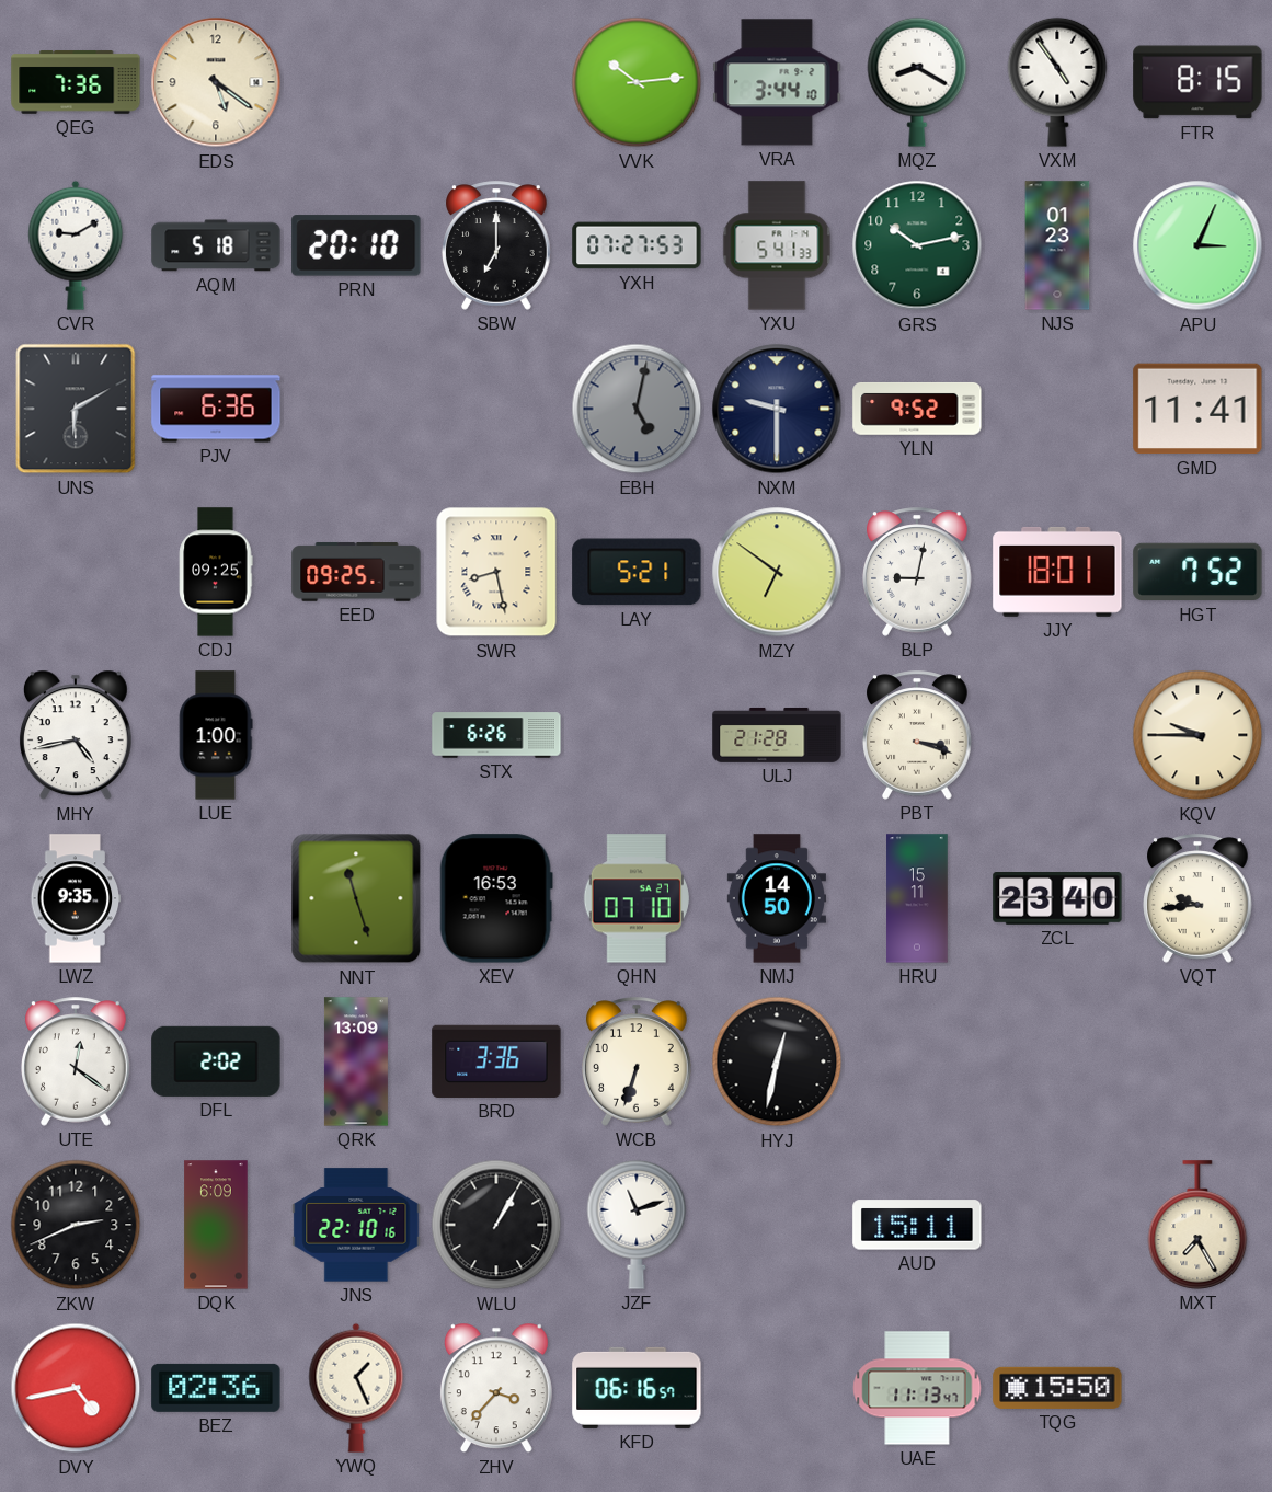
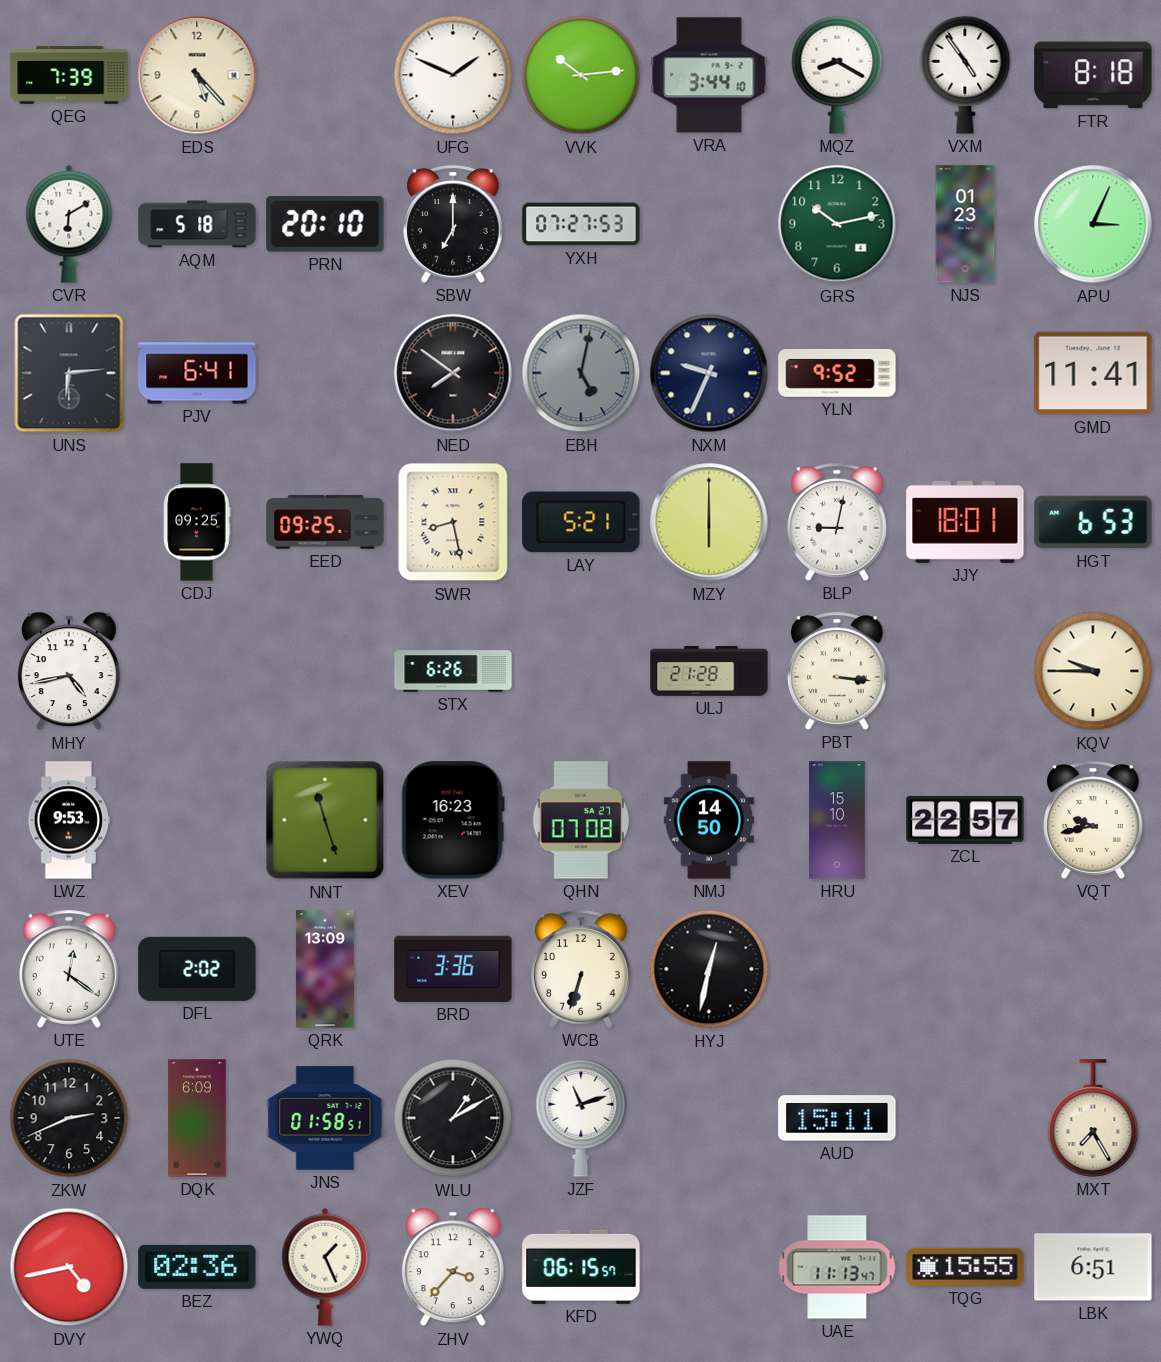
QEG: 7:36 -> 7:39
EDS: 5:21 -> 5:23
UFG: none -> 1:49
FTR: 8:15 -> 8:18
CVR: 9:10 -> 6:10
YXU: 5:41 -> none
UNS: 6:10 -> 6:14
PJV: 6:36 -> 6:41
NED: none -> 7:51
NXM: 9:30 -> 9:34
MZY: 6:51 -> 6:00
HGT: 7:52 -> 6:53
LUE: 1:00 -> none
PBT: 3:18 -> 3:16
LWZ: 9:35 -> 9:53
XEV: 16:53 -> 16:23
QHN: 07:10 -> 07:08
HRU: 15:11 -> 15:10
ZCL: 23:40 -> 22:57
VQT: 9:44 -> 9:43
JNS: 22:10 -> 01:58
WLU: 1:05 -> 1:10
KFD: 06:16 -> 06:15
TQG: 15:50 -> 15:55
LBK: none -> 6:51
